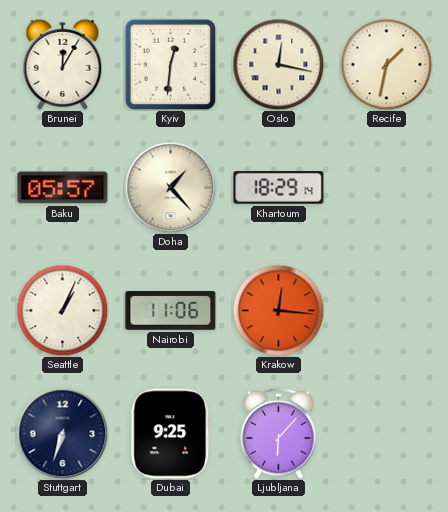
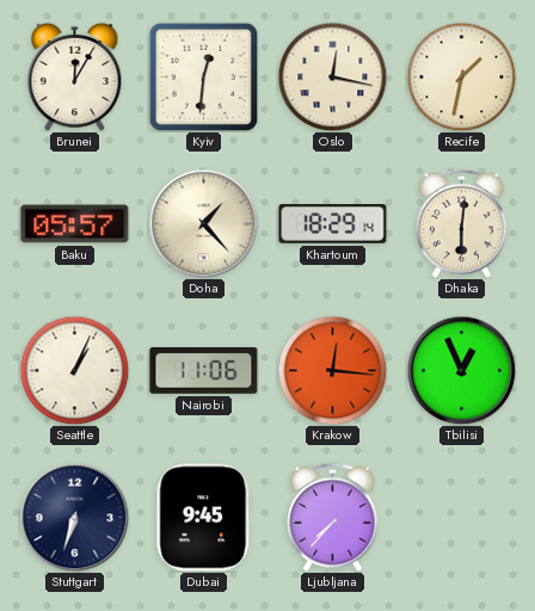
Dhaka: none -> 6:01
Tbilisi: none -> 12:56
Dubai: 9:25 -> 9:45
Ljubljana: 6:07 -> 7:37
